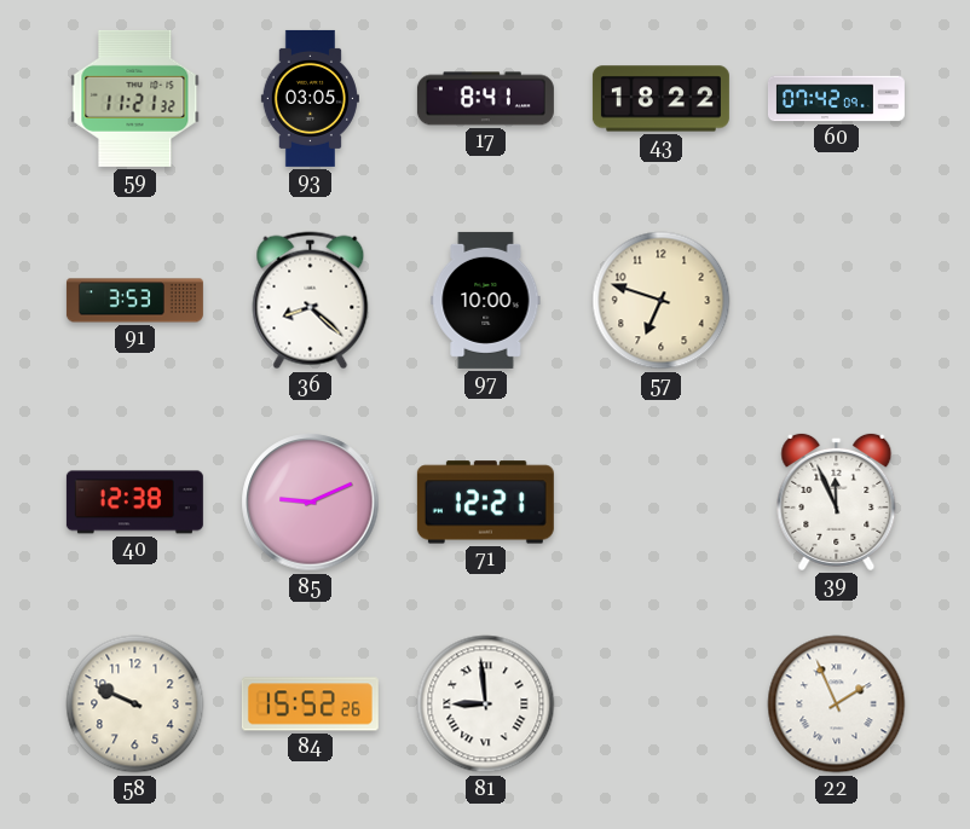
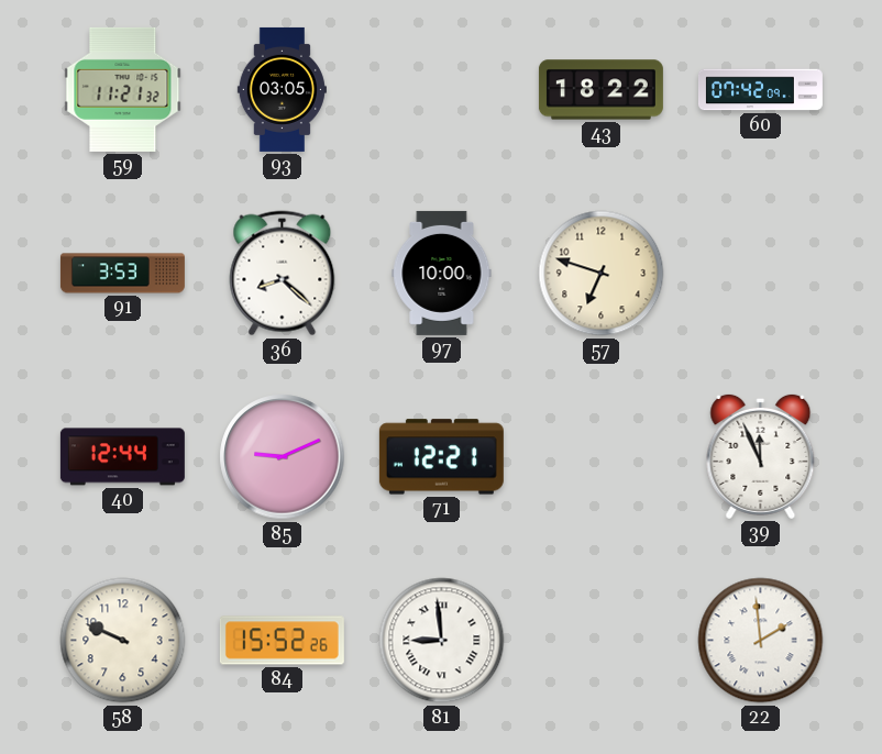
17: 8:41 -> none
40: 12:38 -> 12:44
22: 1:56 -> 1:59
